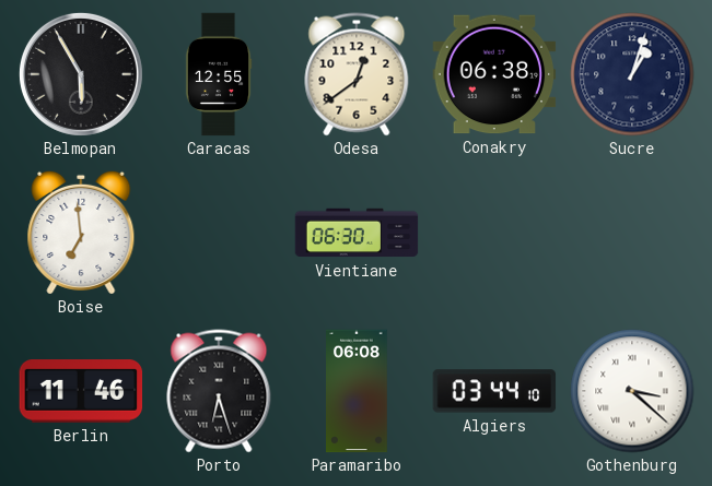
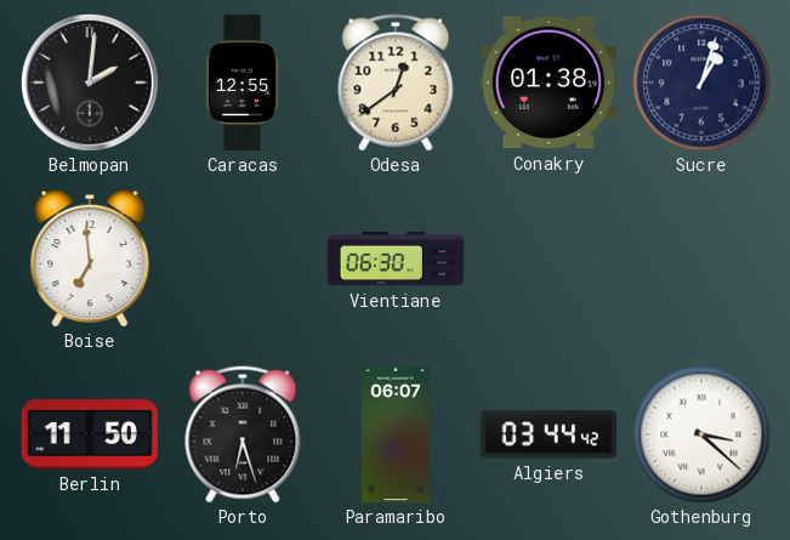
Belmopan: 5:55 -> 2:01
Conakry: 06:38 -> 01:38
Berlin: 11:46 -> 11:50
Paramaribo: 06:08 -> 06:07
Algiers: 03:44:10 -> 03:44:42
